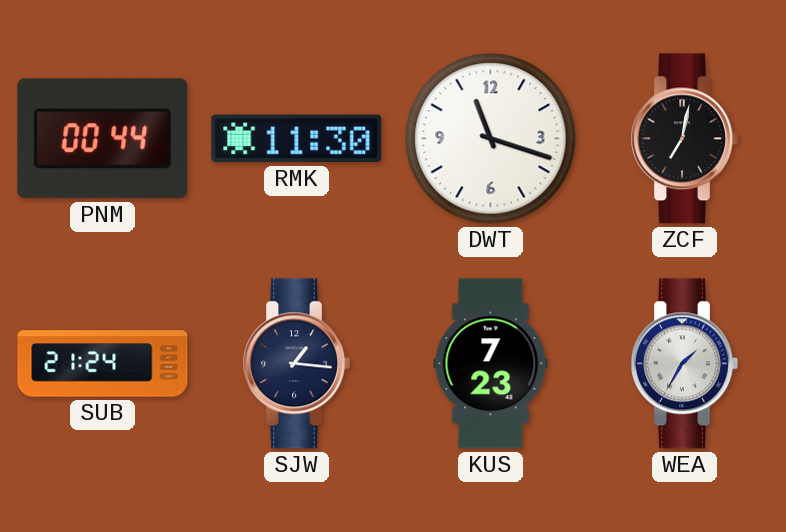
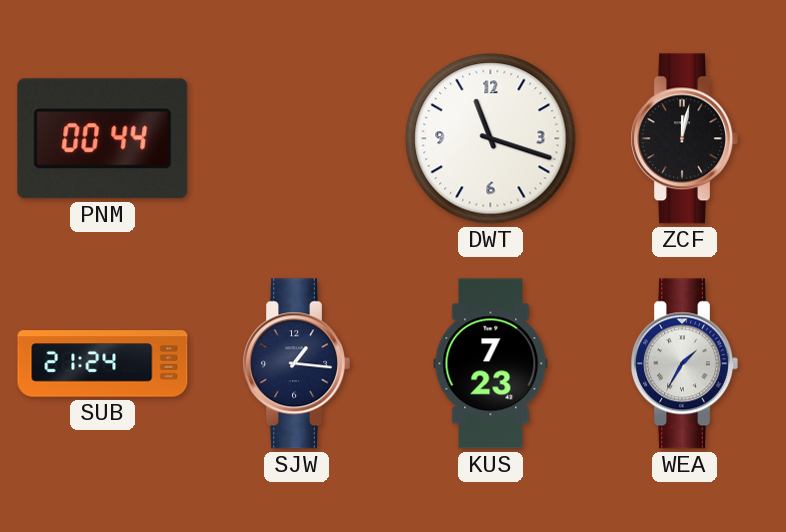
RMK: 11:30 -> none
ZCF: 7:02 -> 12:02
